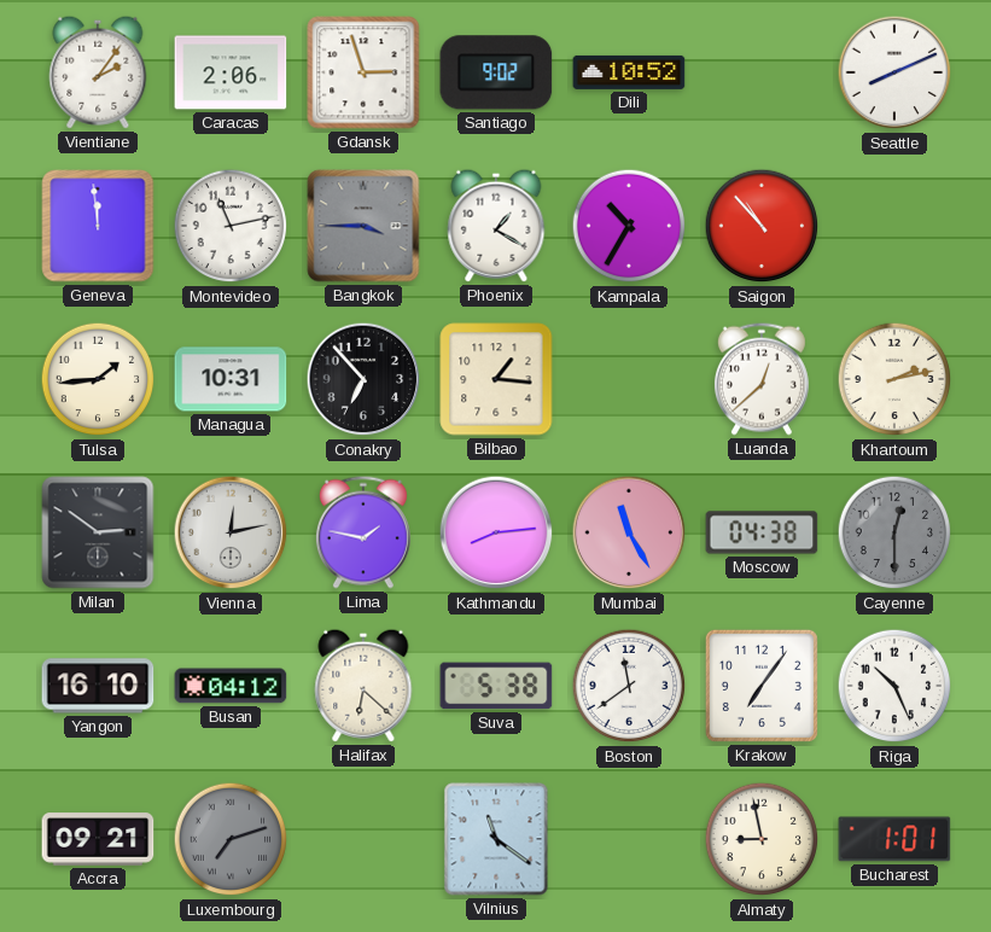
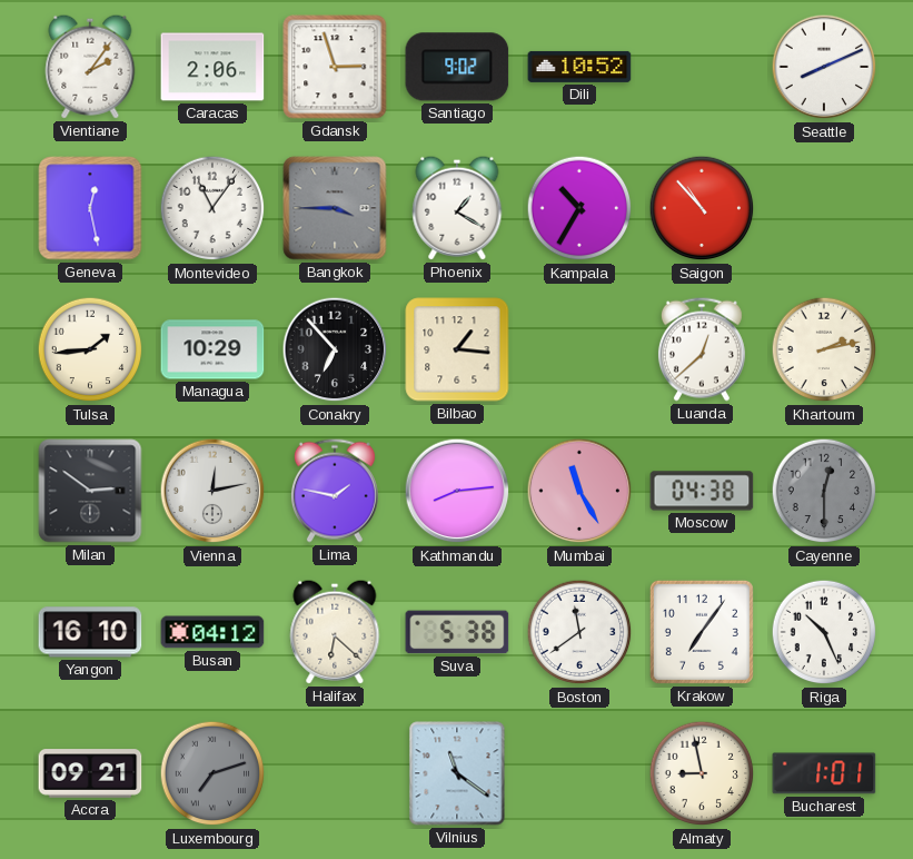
Geneva: 11:59 -> 12:28
Montevideo: 11:13 -> 11:06
Managua: 10:31 -> 10:29
